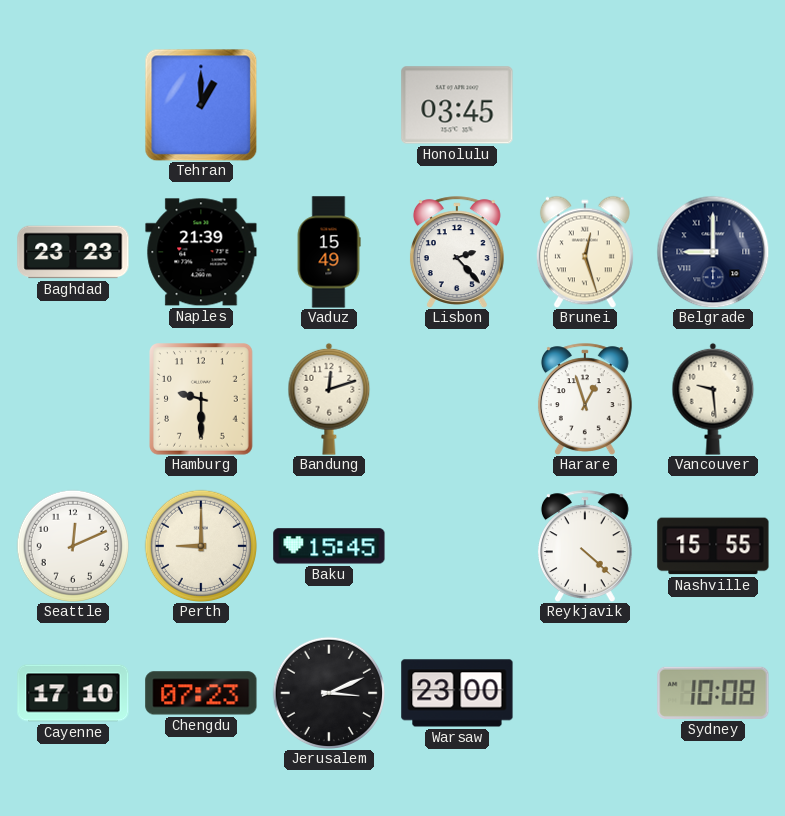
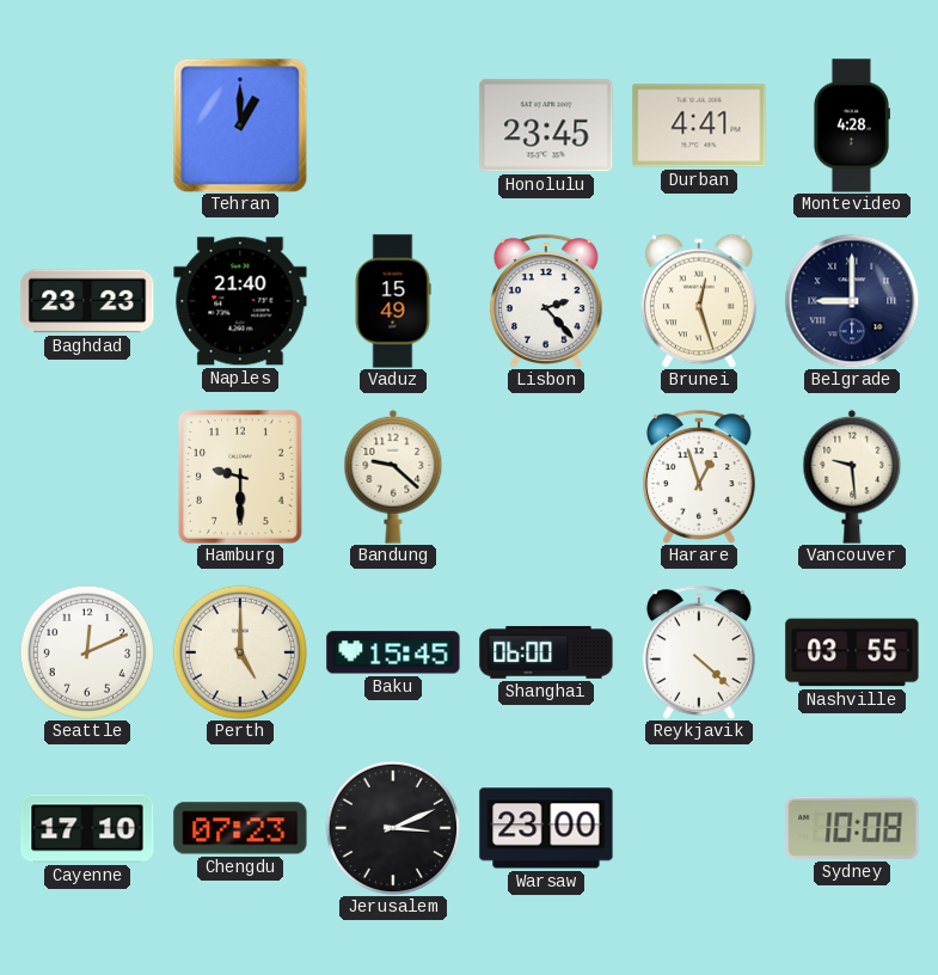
Honolulu: 03:45 -> 23:45
Durban: none -> 4:41
Montevideo: none -> 4:28
Naples: 21:39 -> 21:40
Bandung: 12:12 -> 9:22
Perth: 9:00 -> 5:00
Shanghai: none -> 06:00
Nashville: 15:55 -> 03:55
